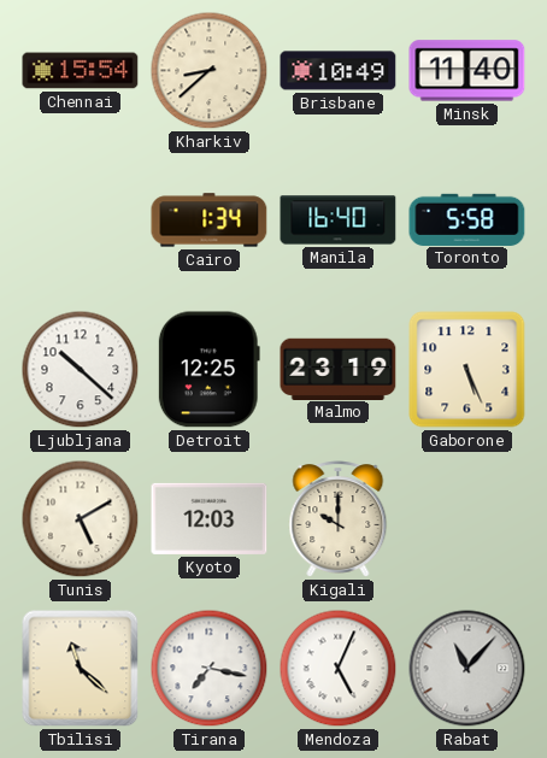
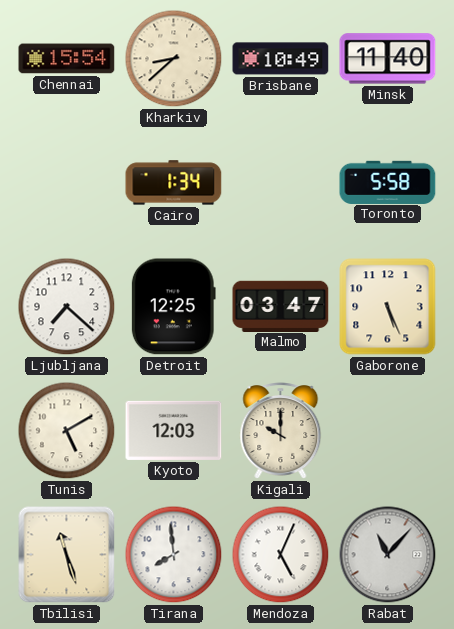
Manila: 16:40 -> none
Ljubljana: 10:22 -> 7:22
Malmo: 23:19 -> 03:47
Tbilisi: 11:22 -> 11:27
Tirana: 7:17 -> 7:59
